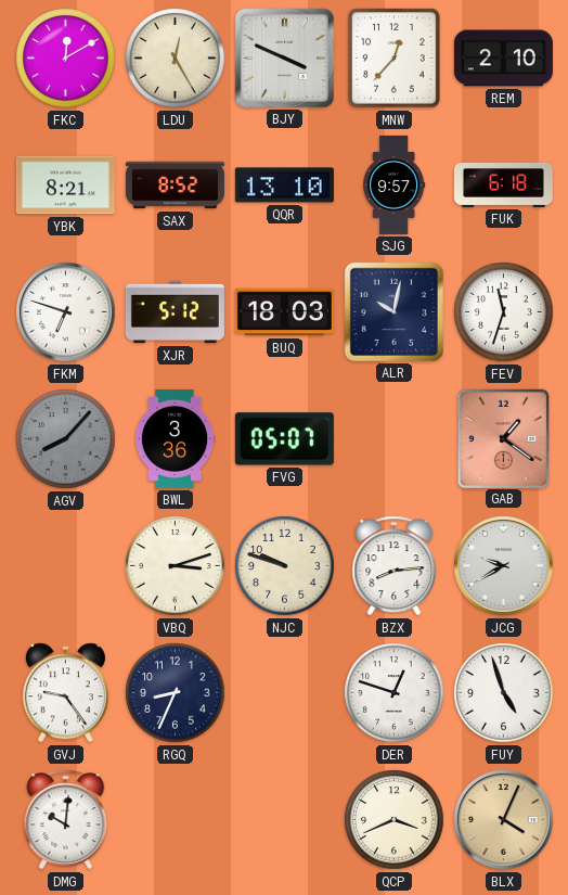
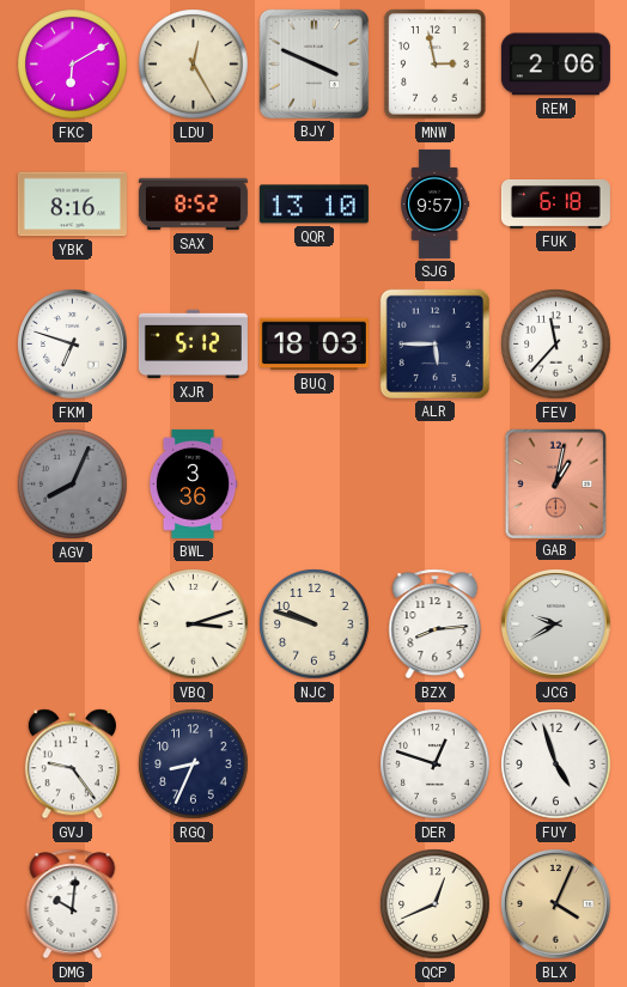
FKC: 12:10 -> 6:10
MNW: 12:37 -> 2:58
REM: 2:10 -> 2:06
YBK: 8:21 -> 8:16
ALR: 10:02 -> 5:45
FEV: 11:33 -> 11:37
AGV: 8:07 -> 8:04
FVG: 05:07 -> none
GAB: 1:21 -> 1:02
QCP: 3:41 -> 12:41
